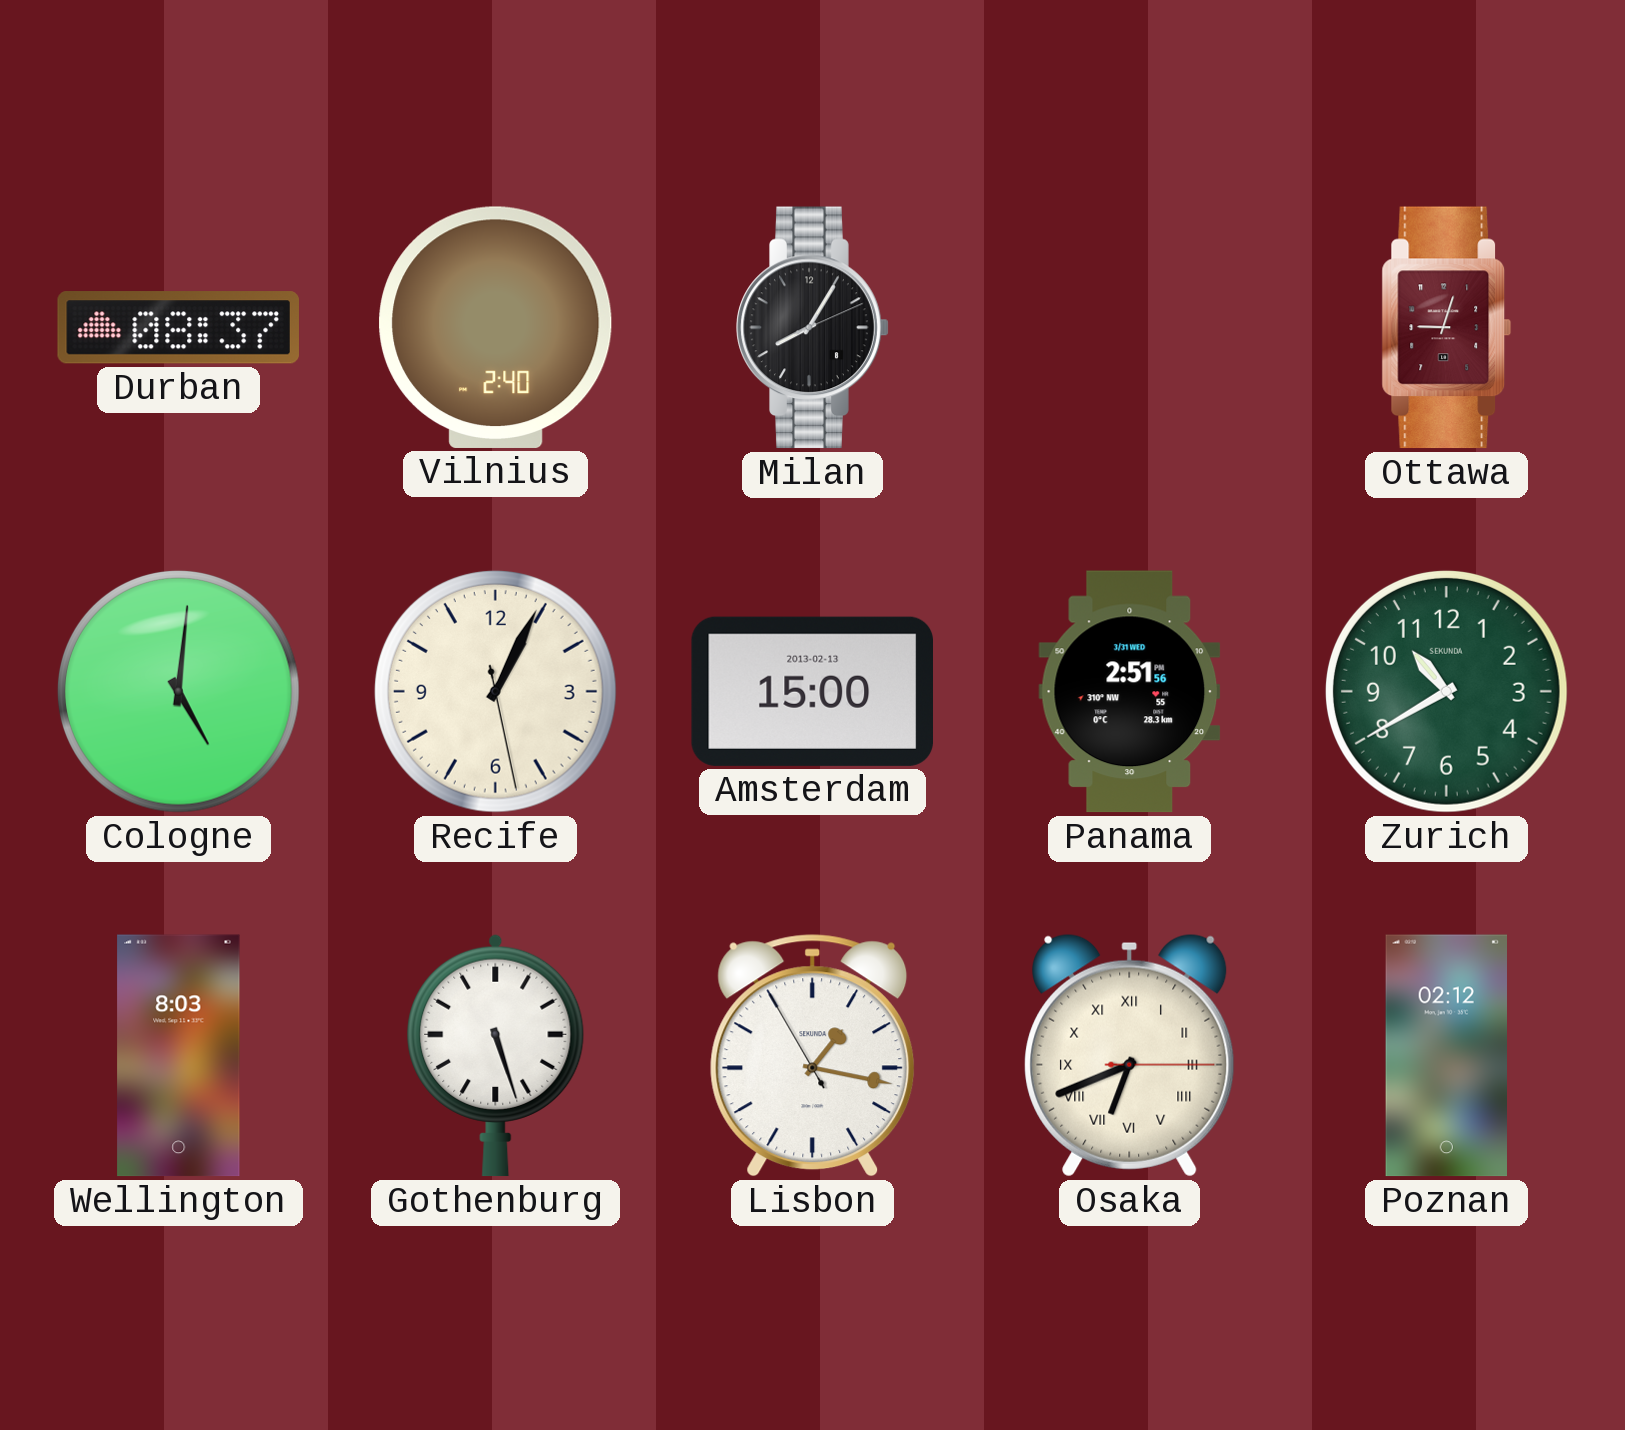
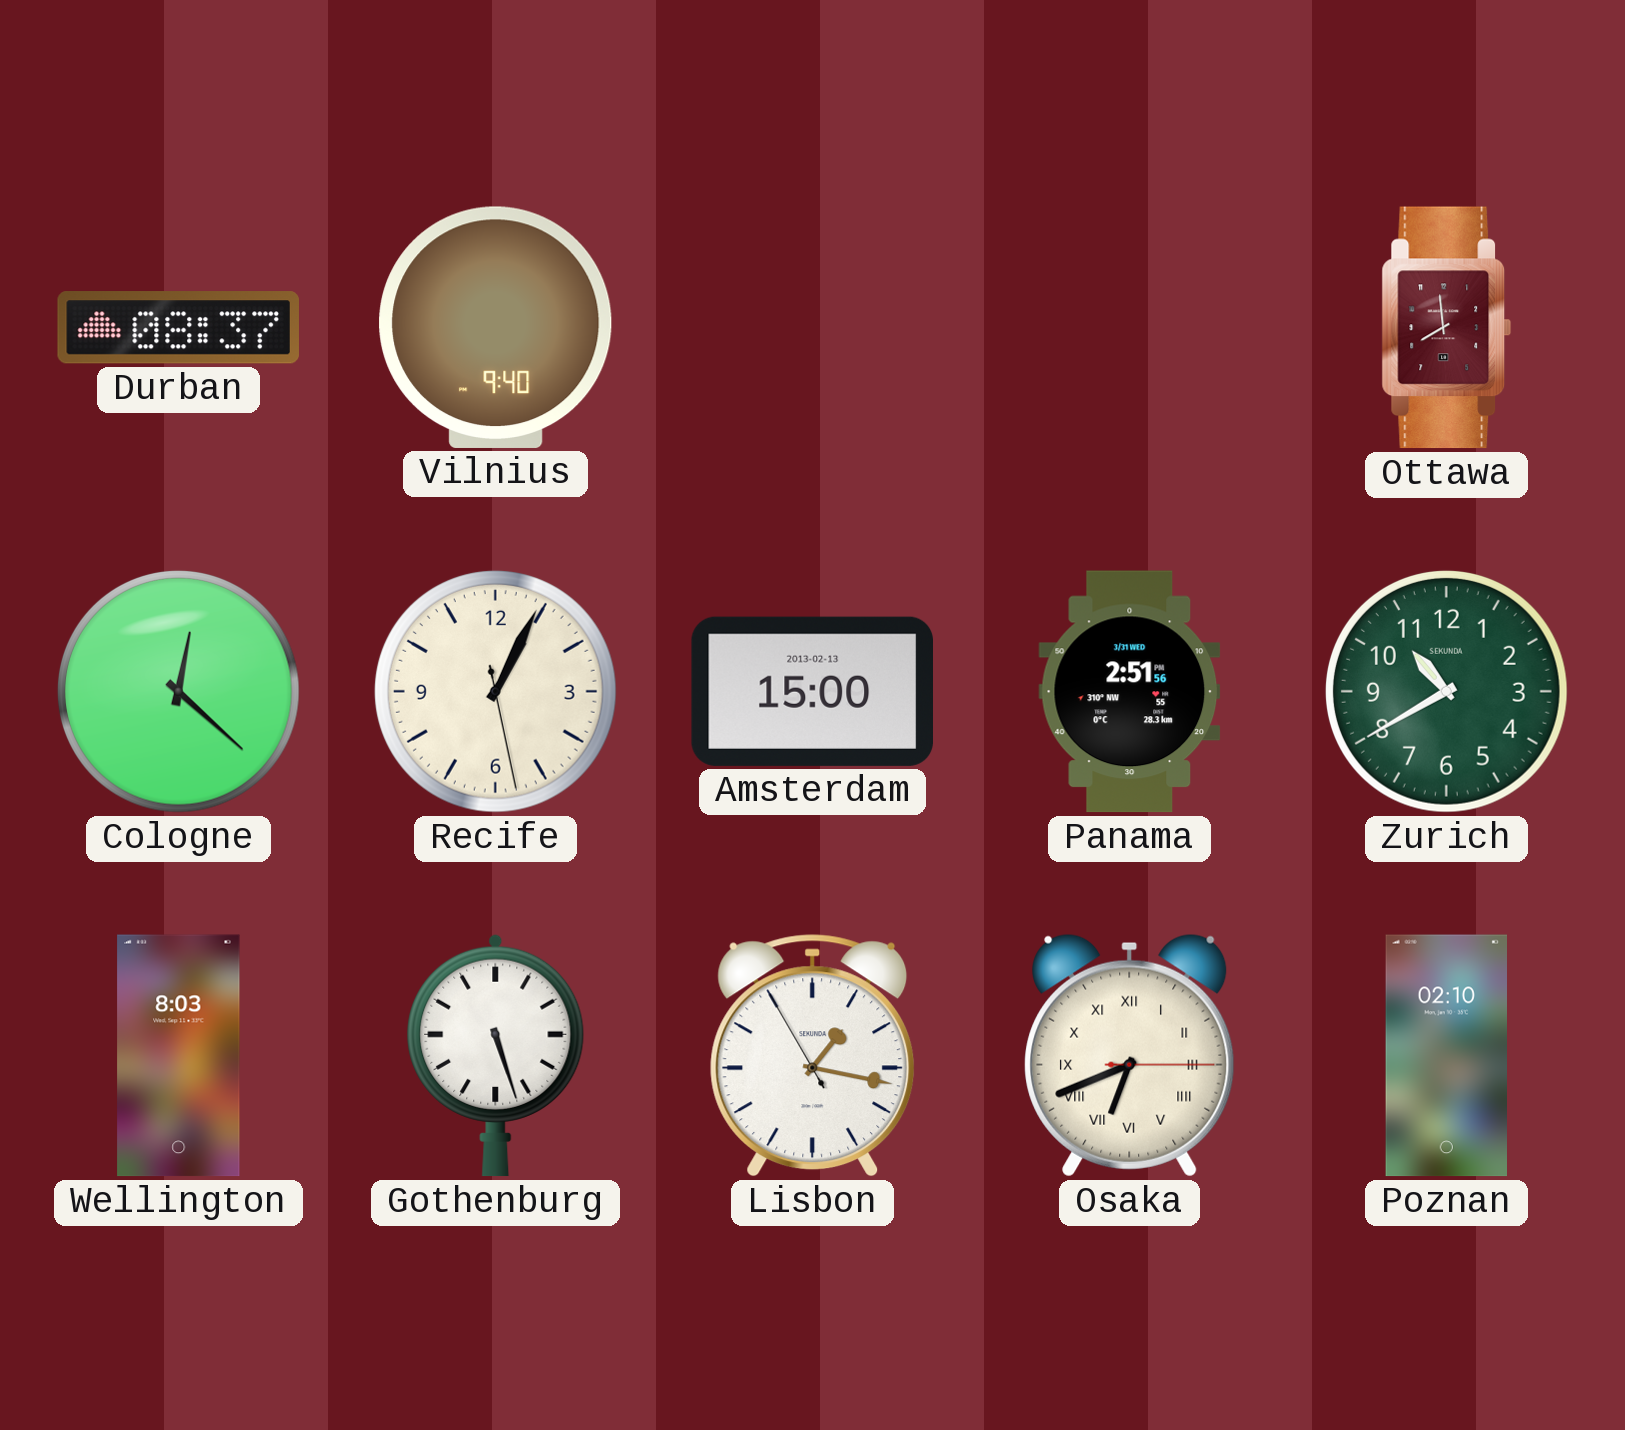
Vilnius: 2:40 -> 9:40
Milan: 8:05 -> none
Ottawa: 9:03 -> 7:59
Cologne: 5:01 -> 12:22
Poznan: 02:12 -> 02:10
